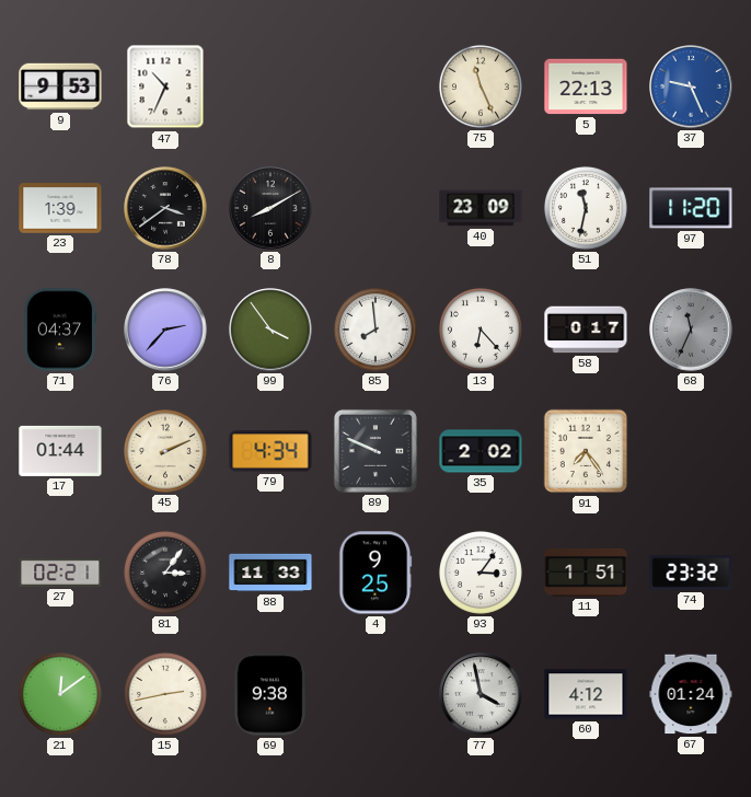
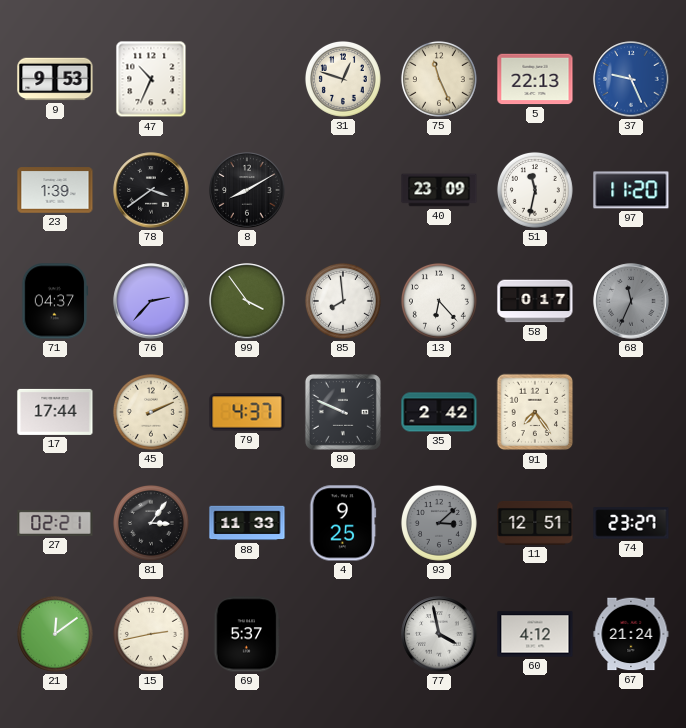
31: none -> 12:48
17: 01:44 -> 17:44
79: 4:34 -> 4:37
35: 2:02 -> 2:42
93: 3:06 -> 3:08
93 dial: white -> grey
11: 1:51 -> 12:51
74: 23:32 -> 23:27
69: 9:38 -> 5:37
67: 01:24 -> 21:24
